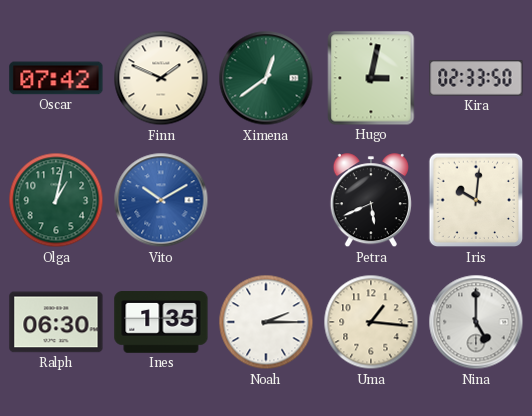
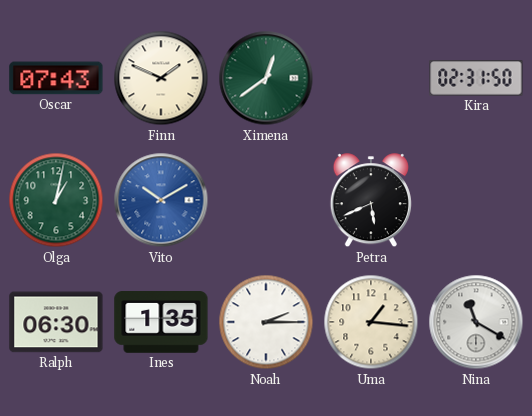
Oscar: 07:42 -> 07:43
Hugo: 3:02 -> none
Kira: 02:33 -> 02:31
Iris: 10:01 -> none
Nina: 5:00 -> 11:20
